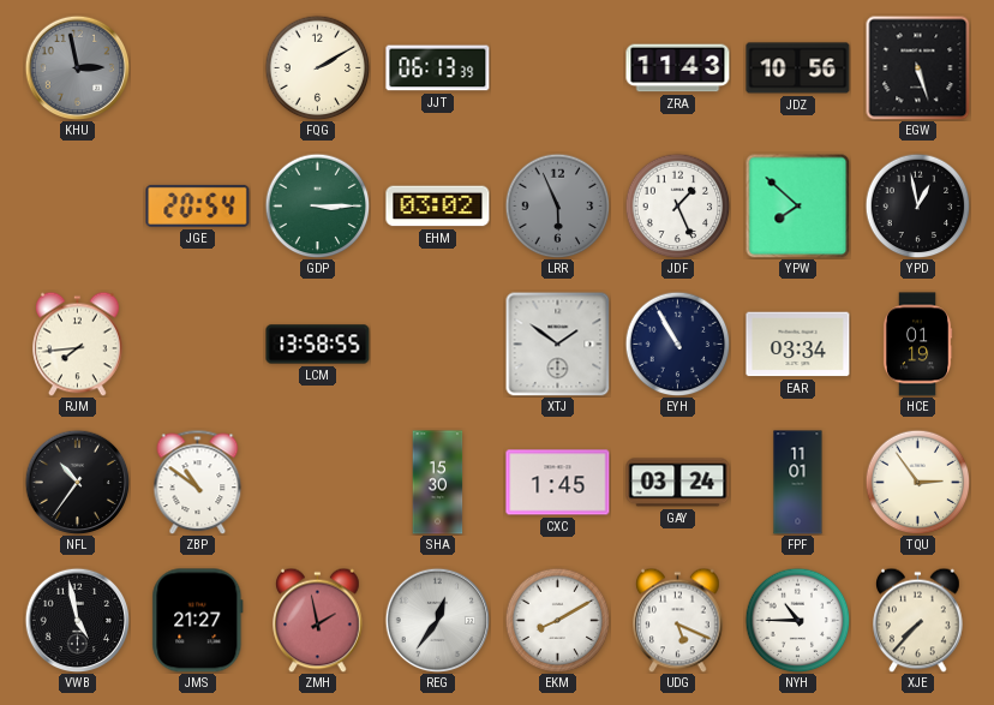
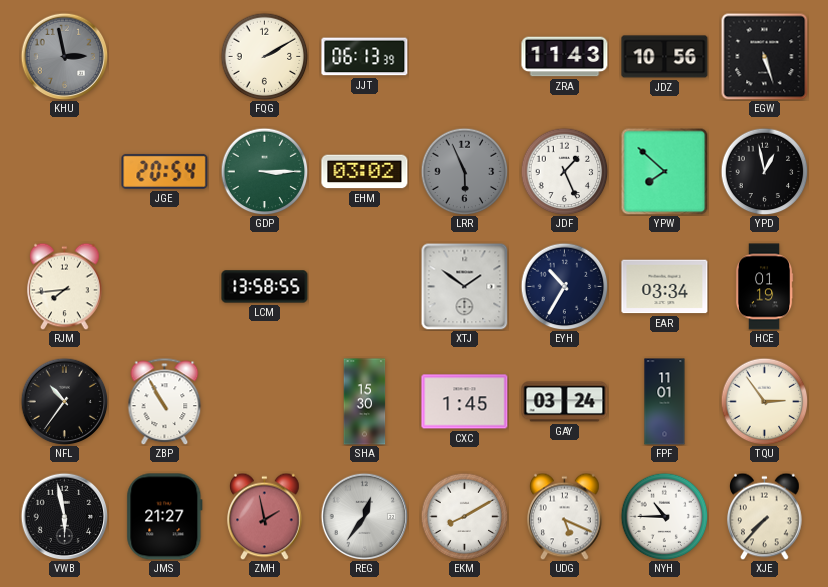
EYH: 10:55 -> 10:35
ZBP: 10:51 -> 10:55
VWB: 4:58 -> 5:58
